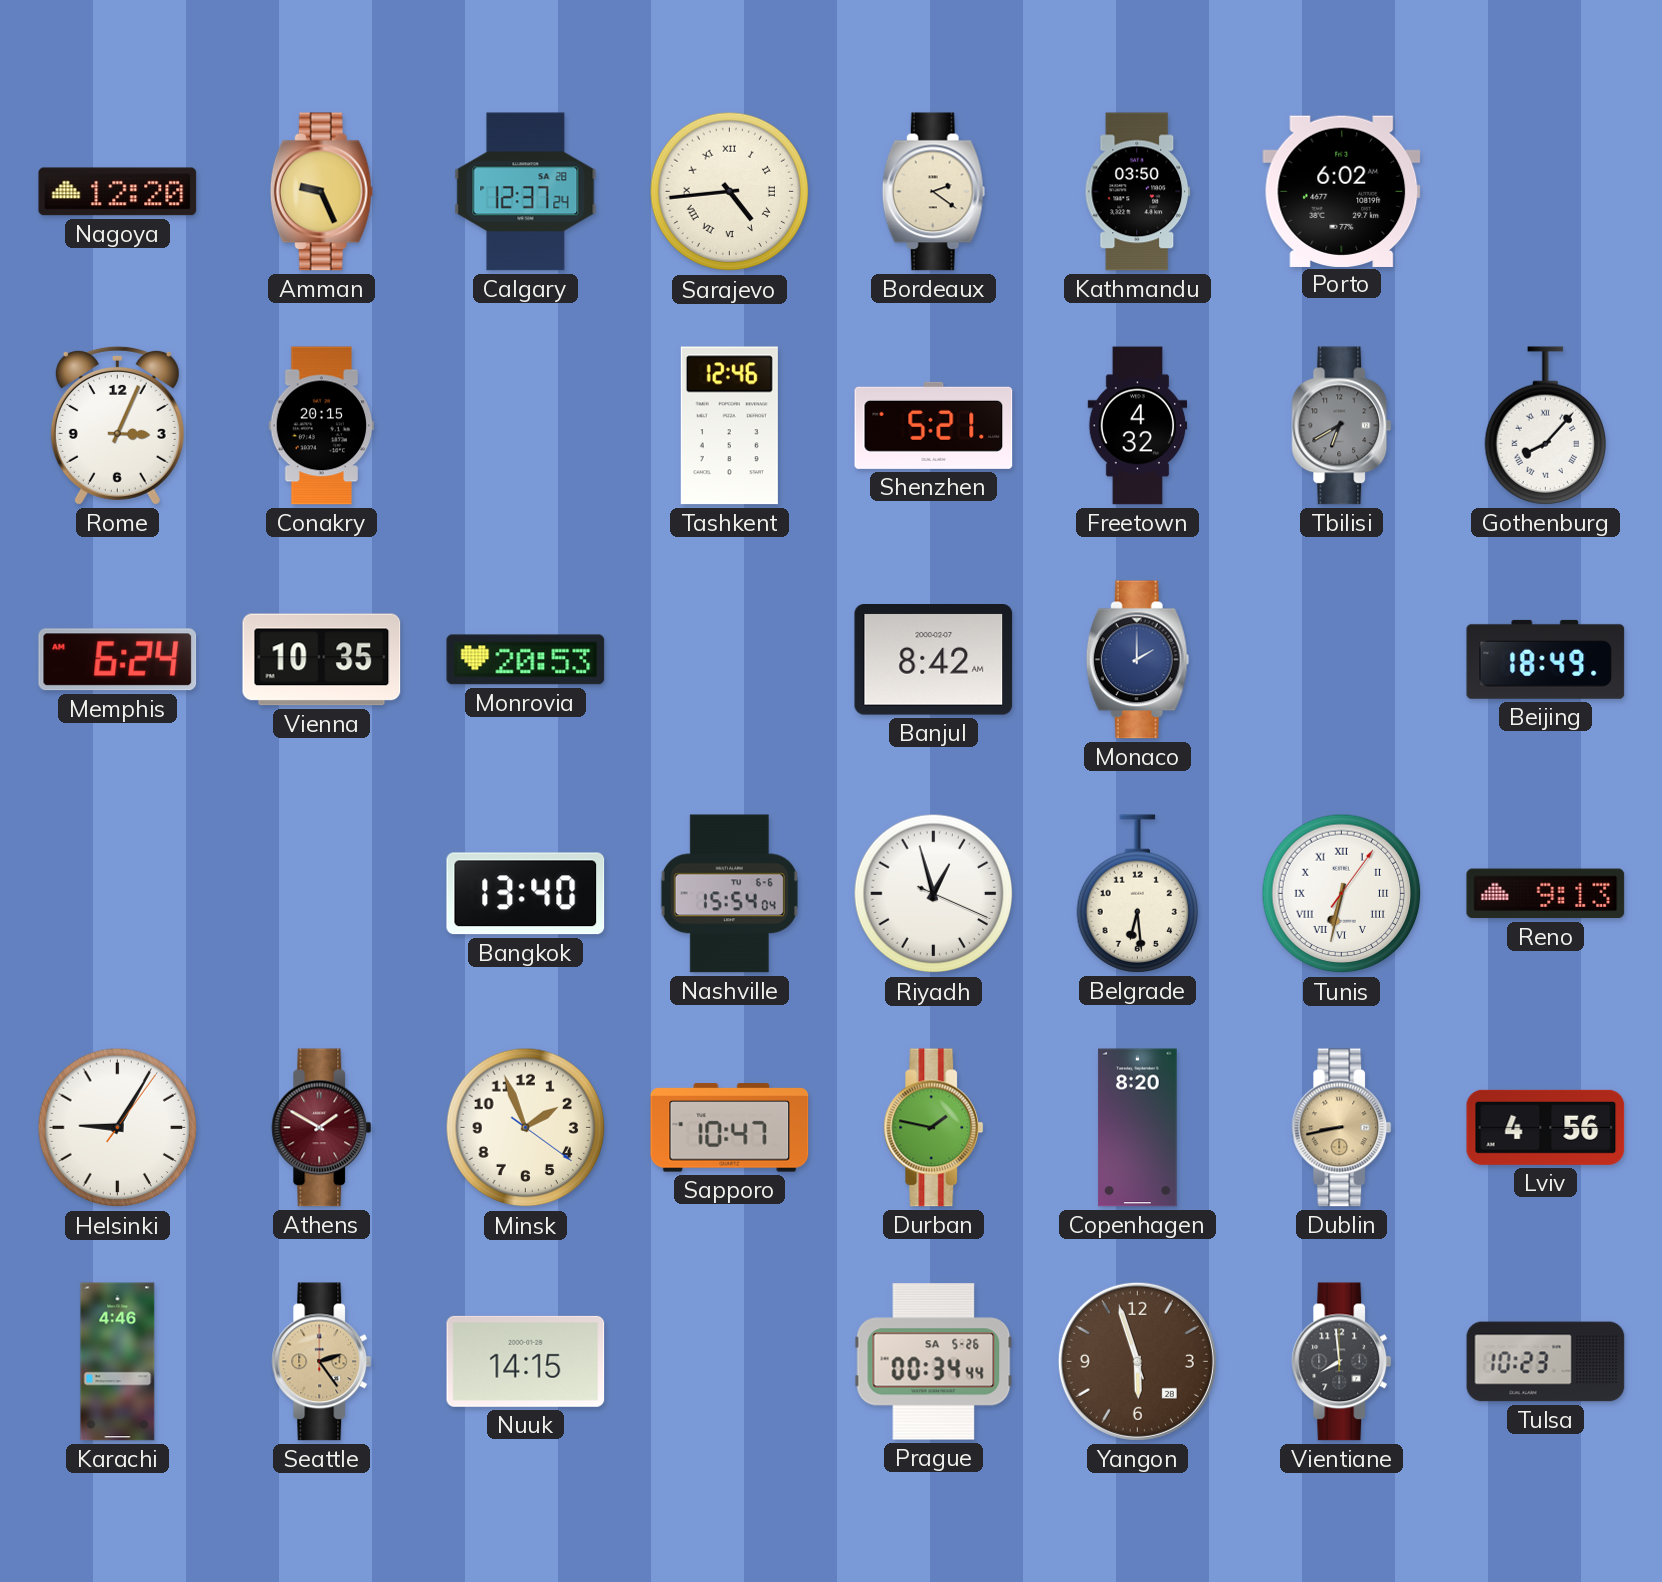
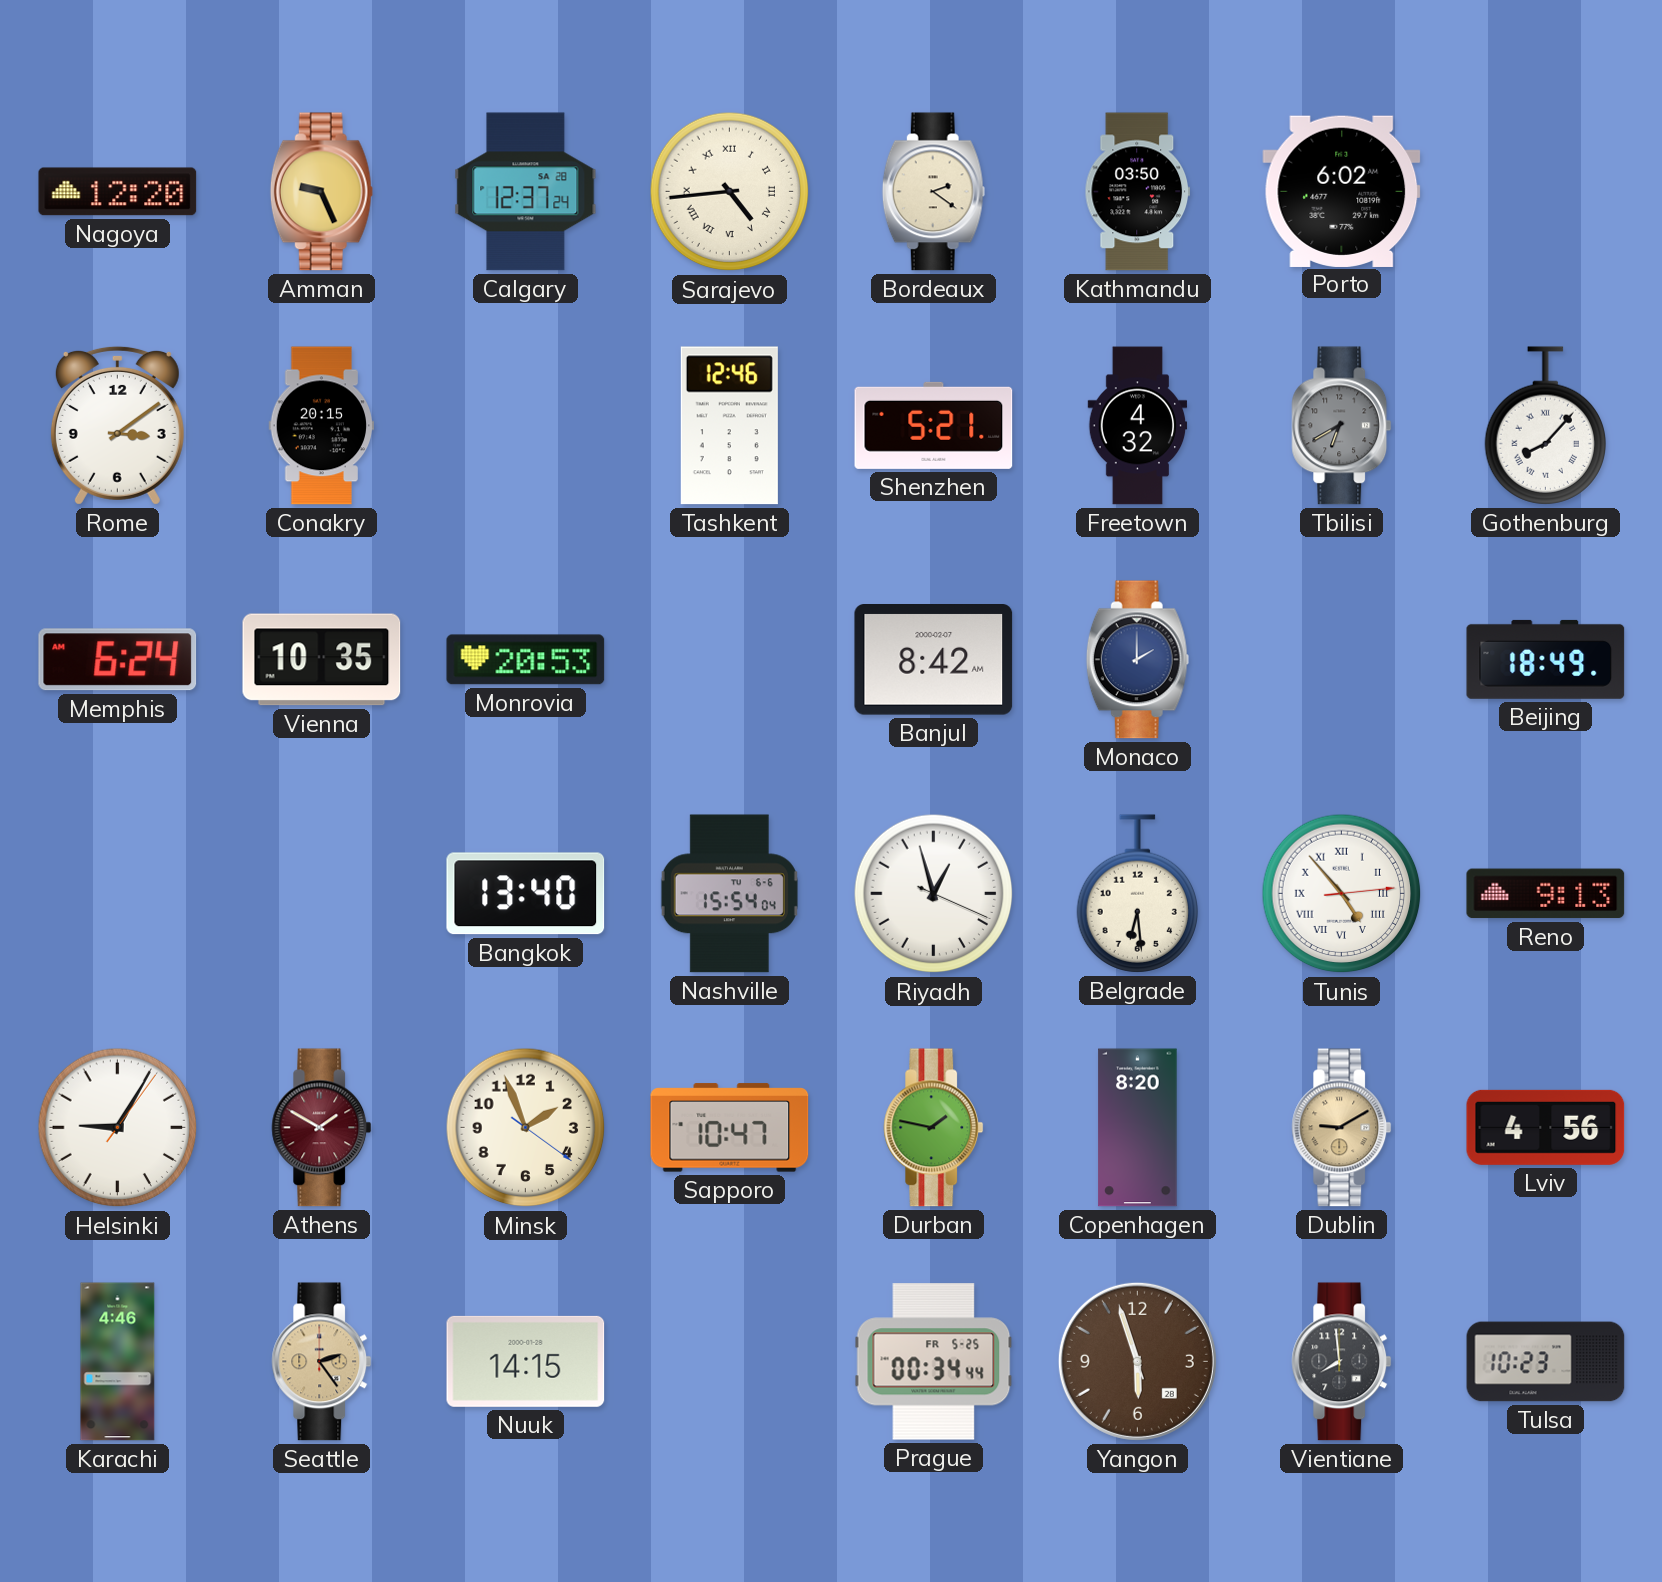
Rome: 3:04 -> 3:09
Tunis: 6:32 -> 4:53
Dublin: 8:43 -> 9:10
Prague date: SA 5-26 -> FR 5-25
